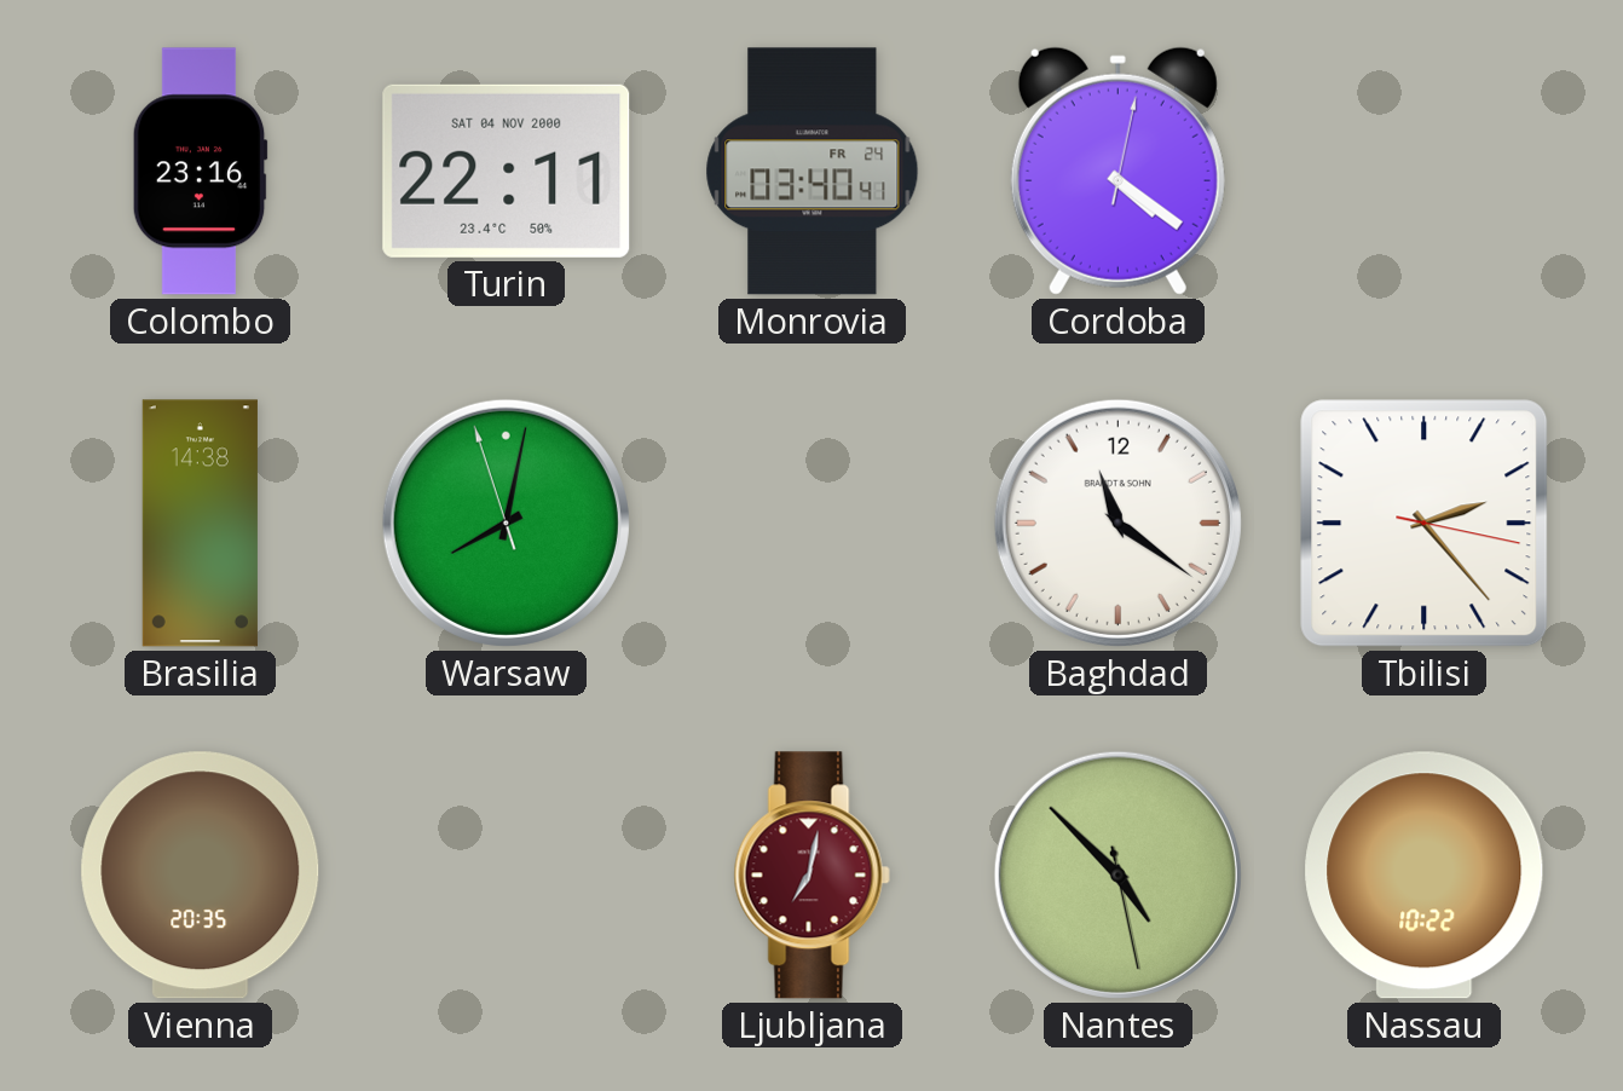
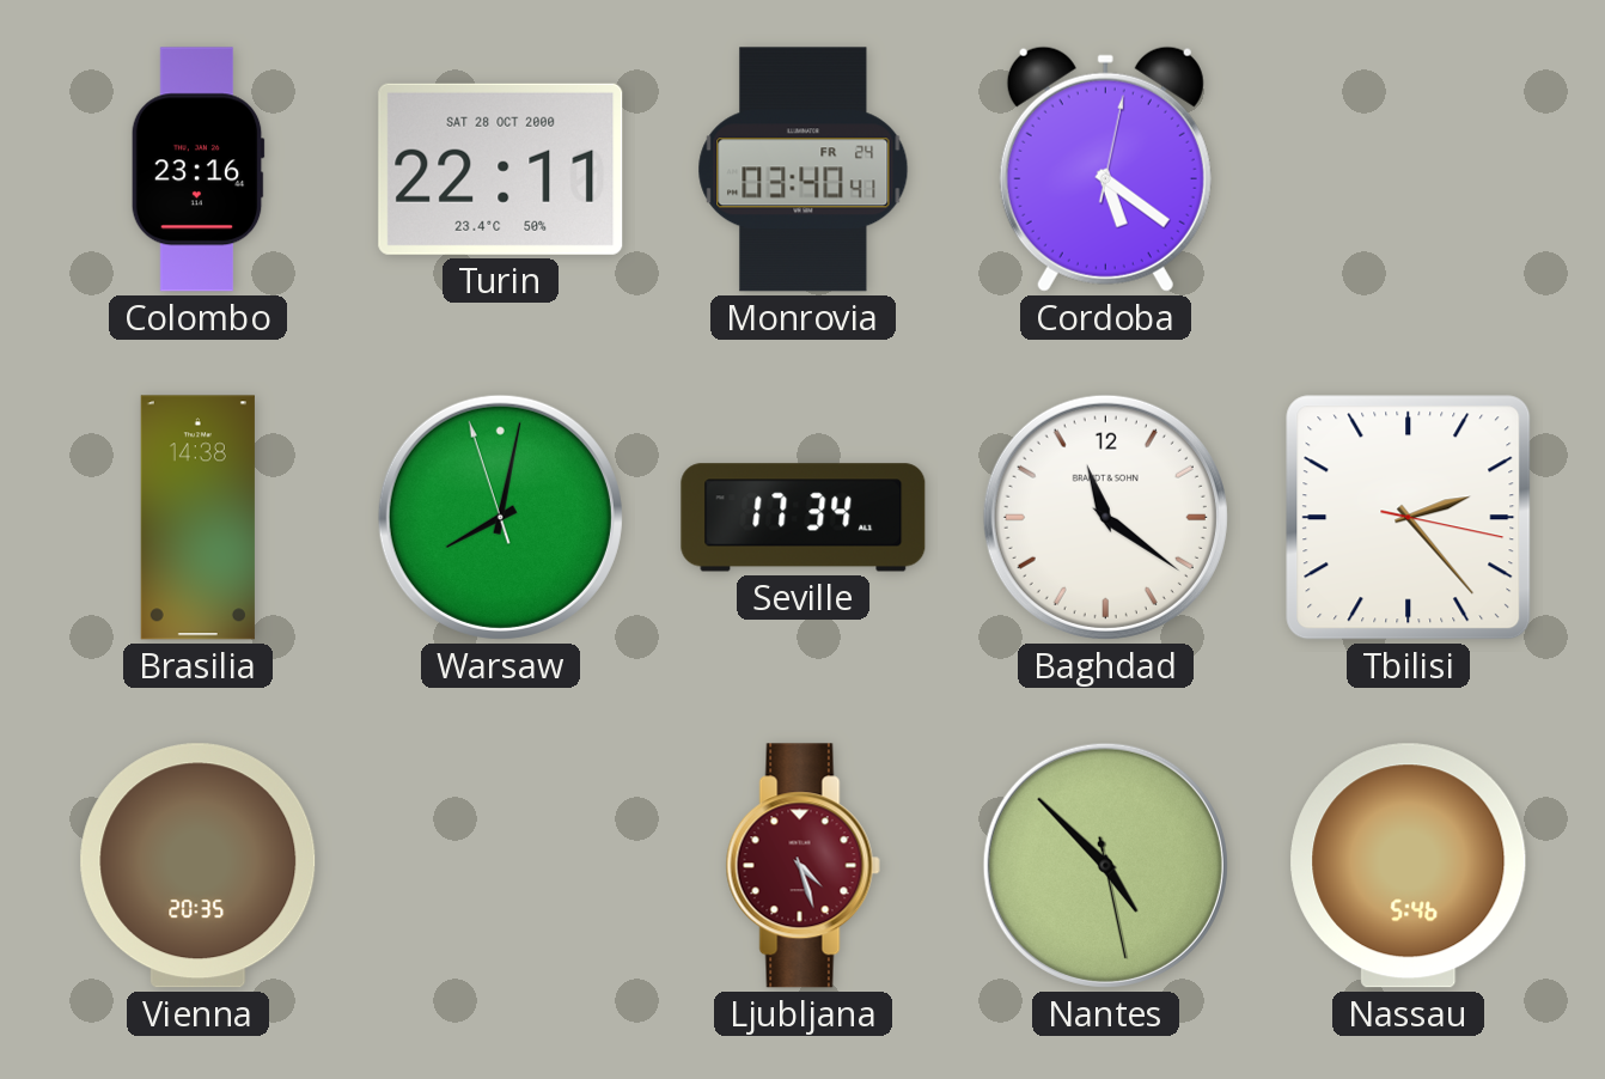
Turin date: SAT 04 NOV 2000 -> SAT 28 OCT 2000
Cordoba: 4:21 -> 5:21
Seville: none -> 17:34
Ljubljana: 7:02 -> 4:27
Nassau: 10:22 -> 5:46
